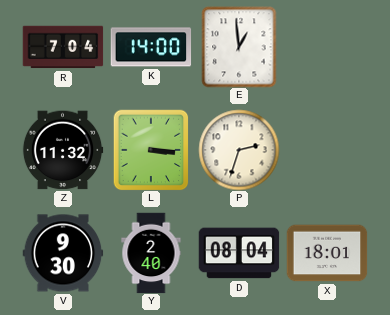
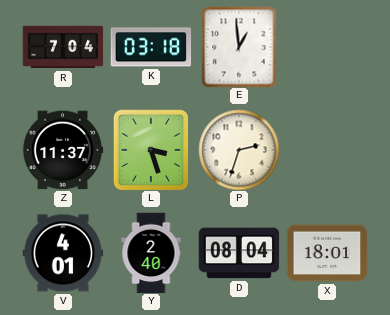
K: 14:00 -> 03:18
Z: 11:32 -> 11:37
L: 3:16 -> 3:27
V: 9:30 -> 4:01
